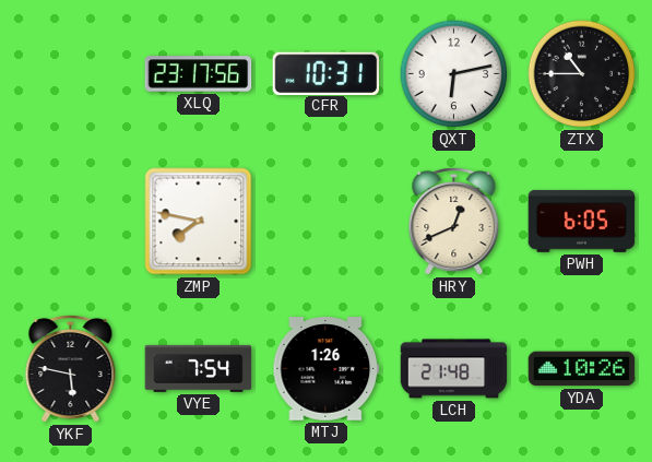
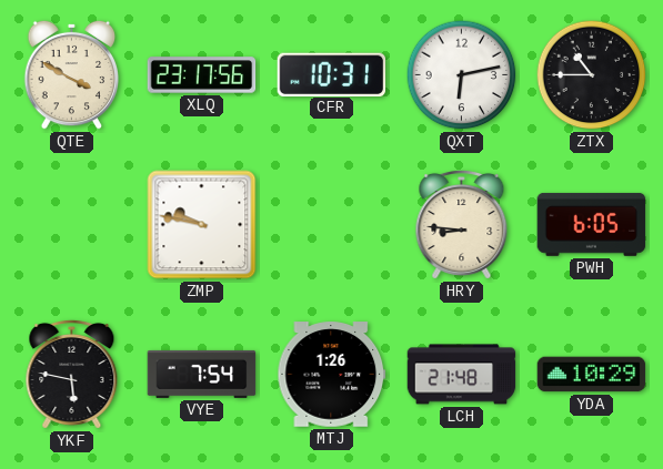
QTE: none -> 3:50
ZMP: 7:47 -> 9:47
HRY: 12:41 -> 8:46
YDA: 10:26 -> 10:29
